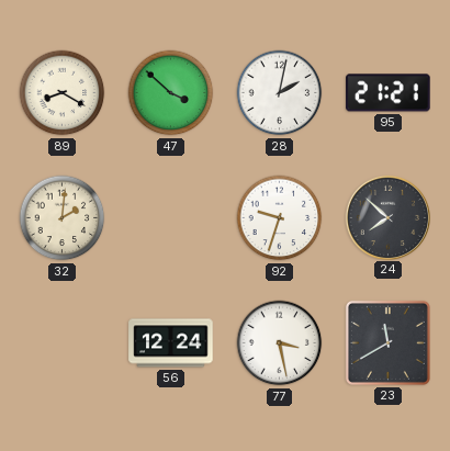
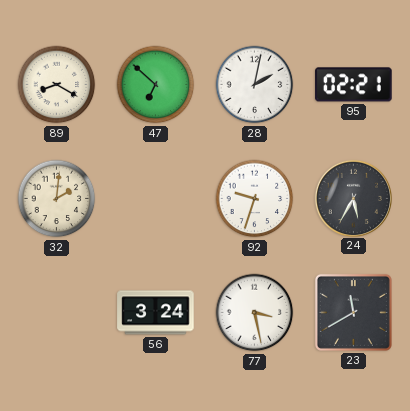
47: 3:52 -> 6:52
95: 21:21 -> 02:21
24: 7:52 -> 5:35
56: 12:24 -> 3:24
